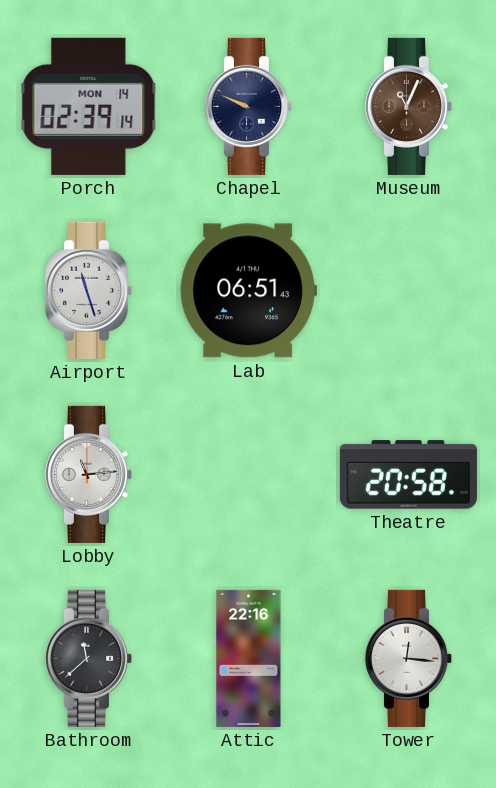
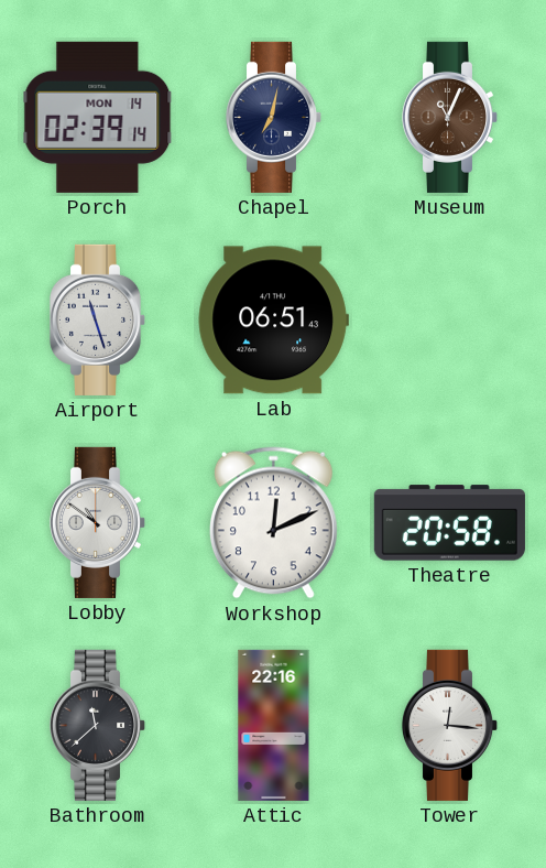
Chapel: 9:49 -> 7:02
Lobby: 11:14 -> 10:51
Workshop: none -> 12:11
